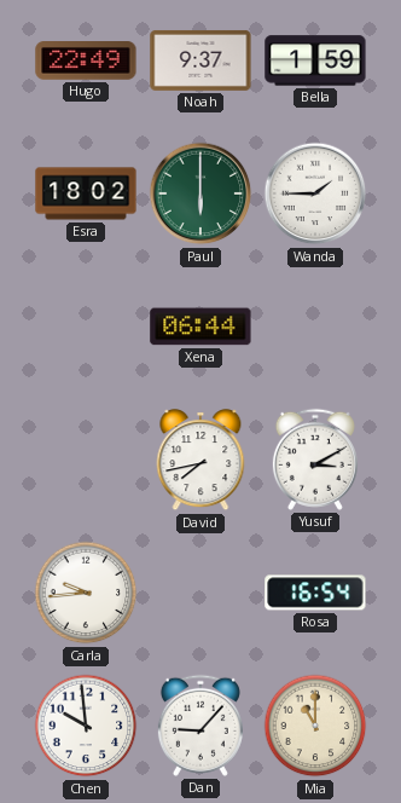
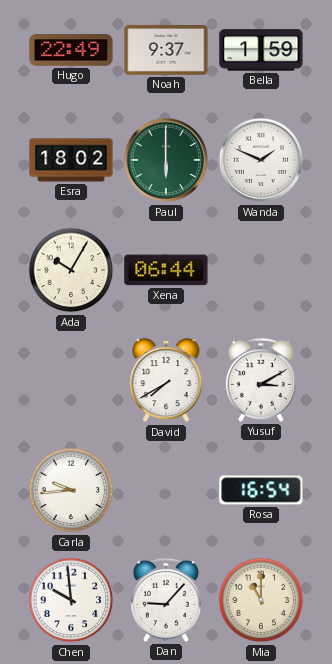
Wanda: 1:45 -> 1:49
Ada: none -> 10:05
David: 7:43 -> 7:40
